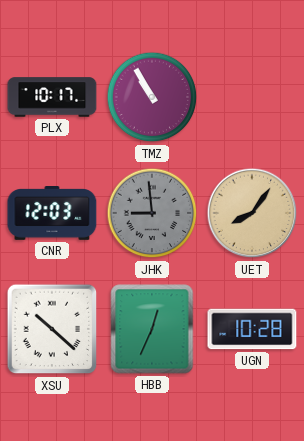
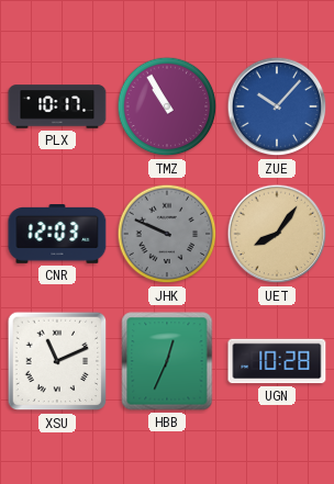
ZUE: none -> 10:07
JHK: 8:59 -> 9:49
XSU: 10:22 -> 11:11
